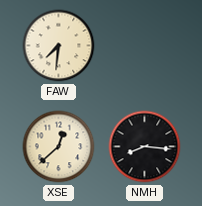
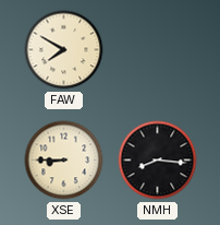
FAW: 7:31 -> 7:50
XSE: 12:38 -> 8:45
